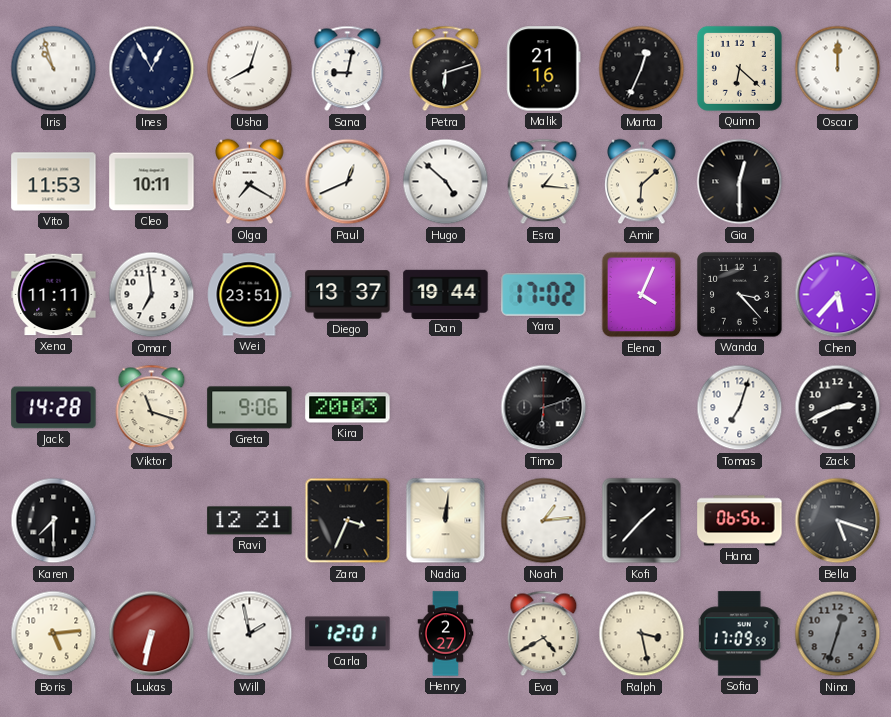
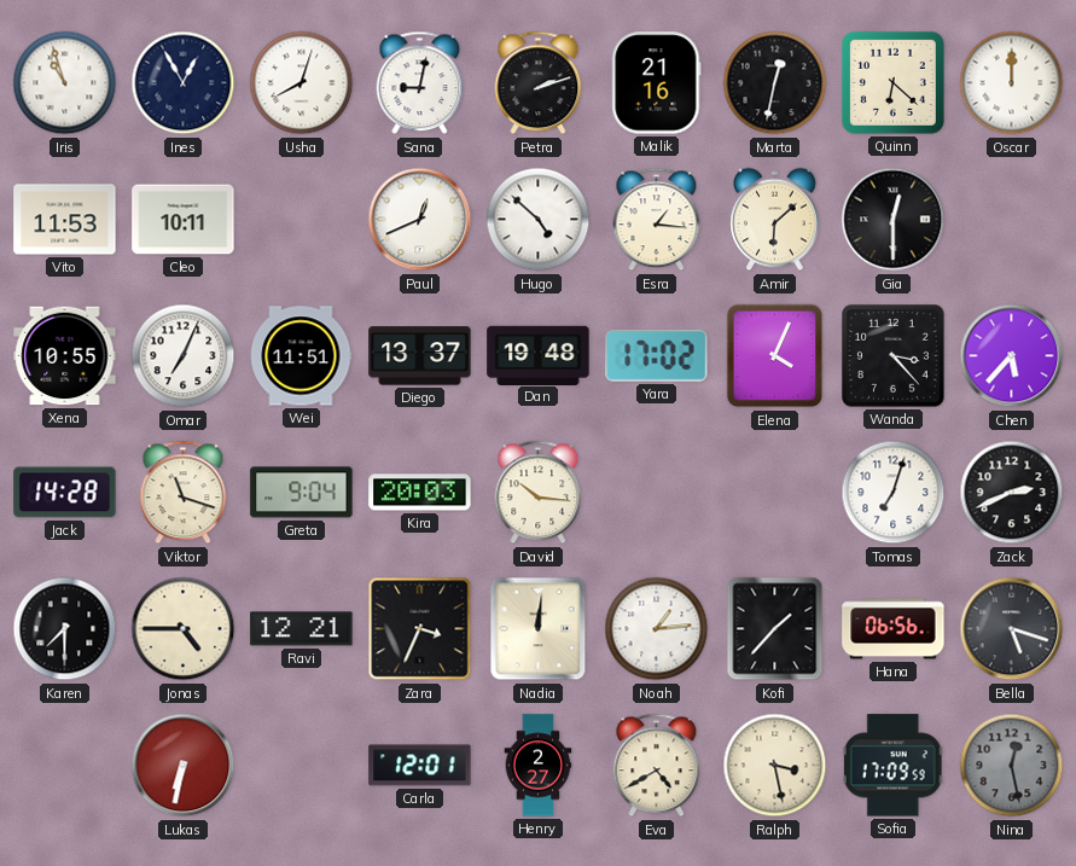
Petra: 6:12 -> 2:12
Marta: 12:34 -> 12:32
Olga: 7:20 -> none
Xena: 11:11 -> 10:55
Omar: 6:59 -> 7:04
Wei: 23:51 -> 11:51
Dan: 19:44 -> 19:48
Greta: 9:06 -> 9:04
David: none -> 10:16
Timo: 6:12 -> none
Jonas: none -> 4:45
Boris: 5:14 -> none
Will: 1:58 -> none
Nina: 12:33 -> 12:28
